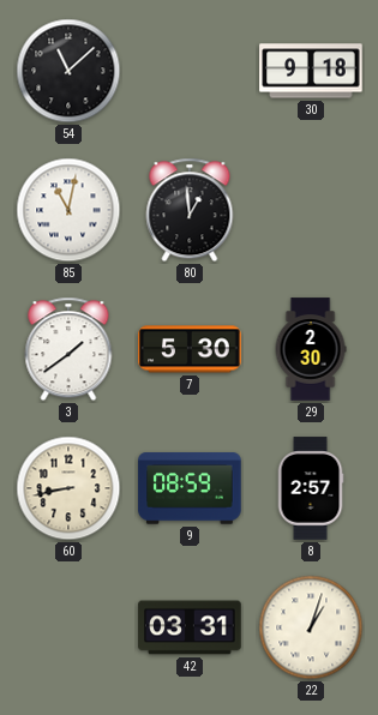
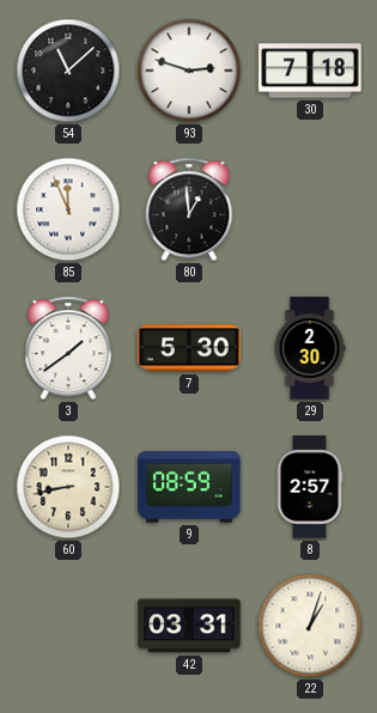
93: none -> 2:48
30: 9:18 -> 7:18
85: 11:02 -> 11:56
